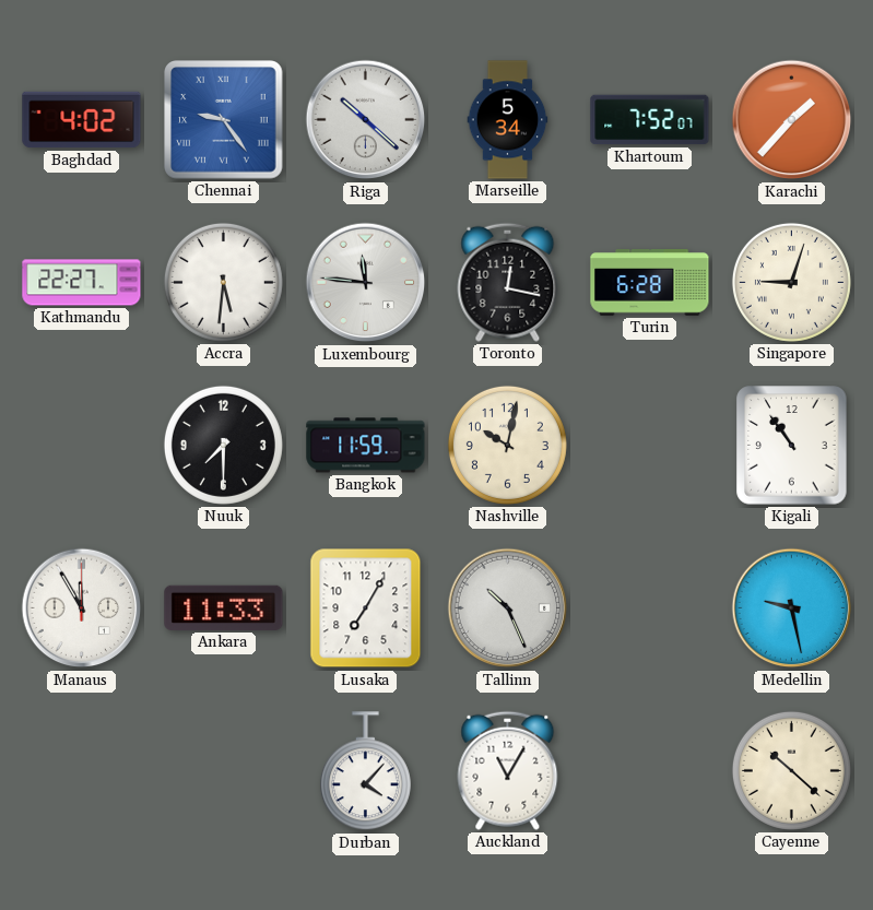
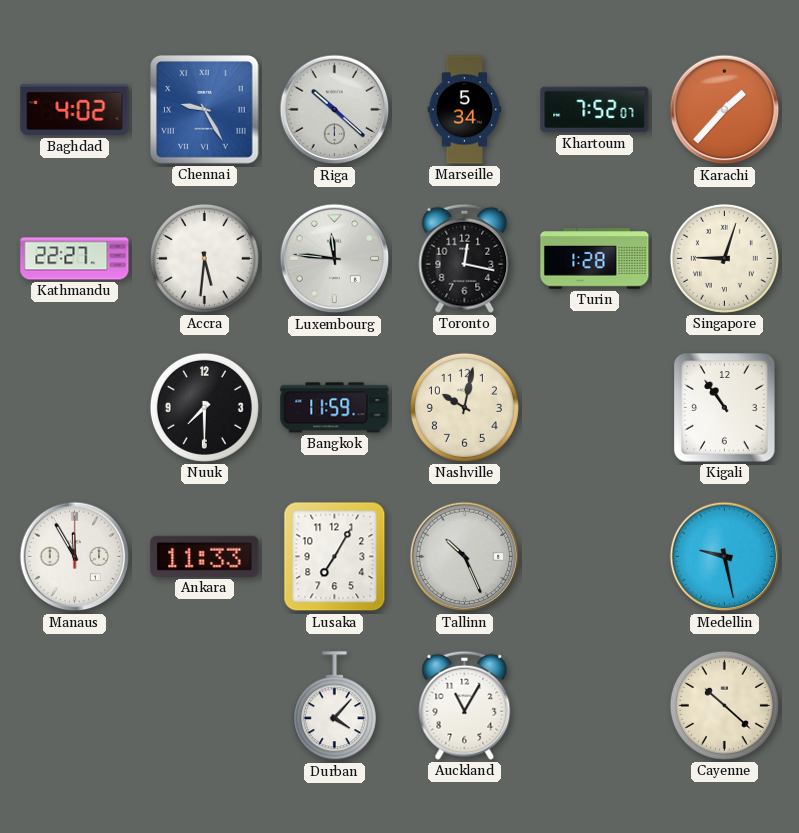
Chennai: 9:24 -> 9:25
Turin: 6:28 -> 1:28
